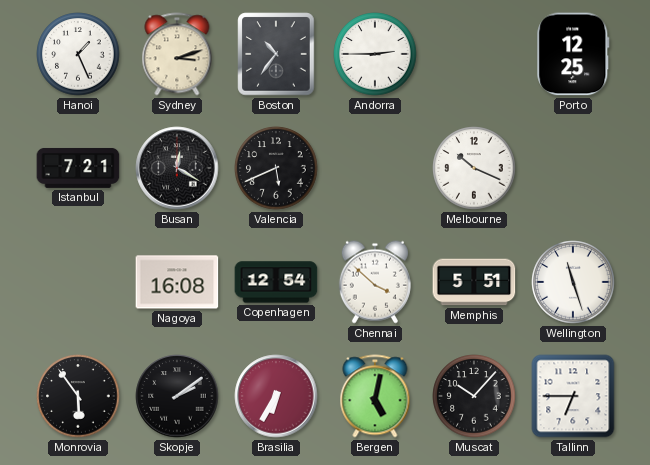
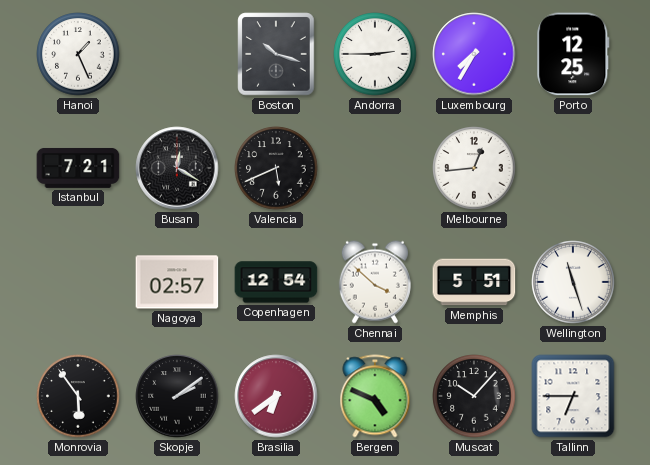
Sydney: 3:12 -> none
Boston: 10:36 -> 10:18
Luxembourg: none -> 7:35
Melbourne: 10:19 -> 12:44
Nagoya: 16:08 -> 02:57
Brasilia: 6:35 -> 6:39
Bergen: 5:02 -> 4:49
